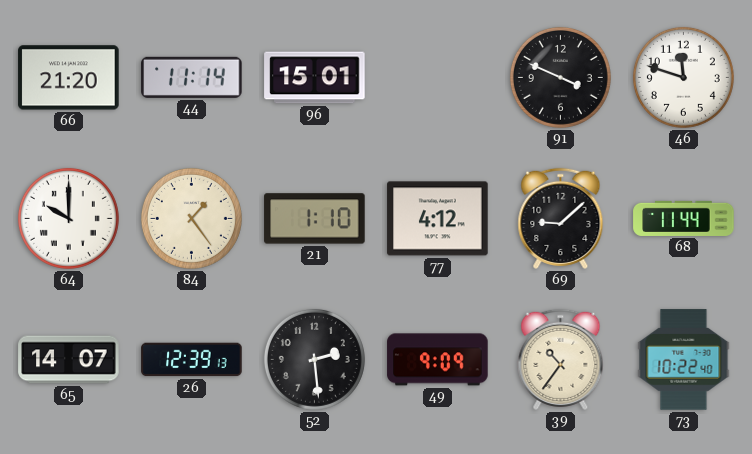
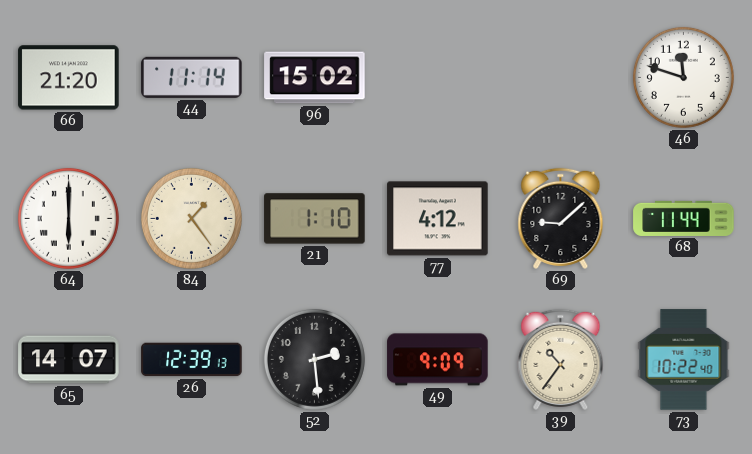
96: 15:01 -> 15:02
91: 3:49 -> none
64: 10:00 -> 6:00
